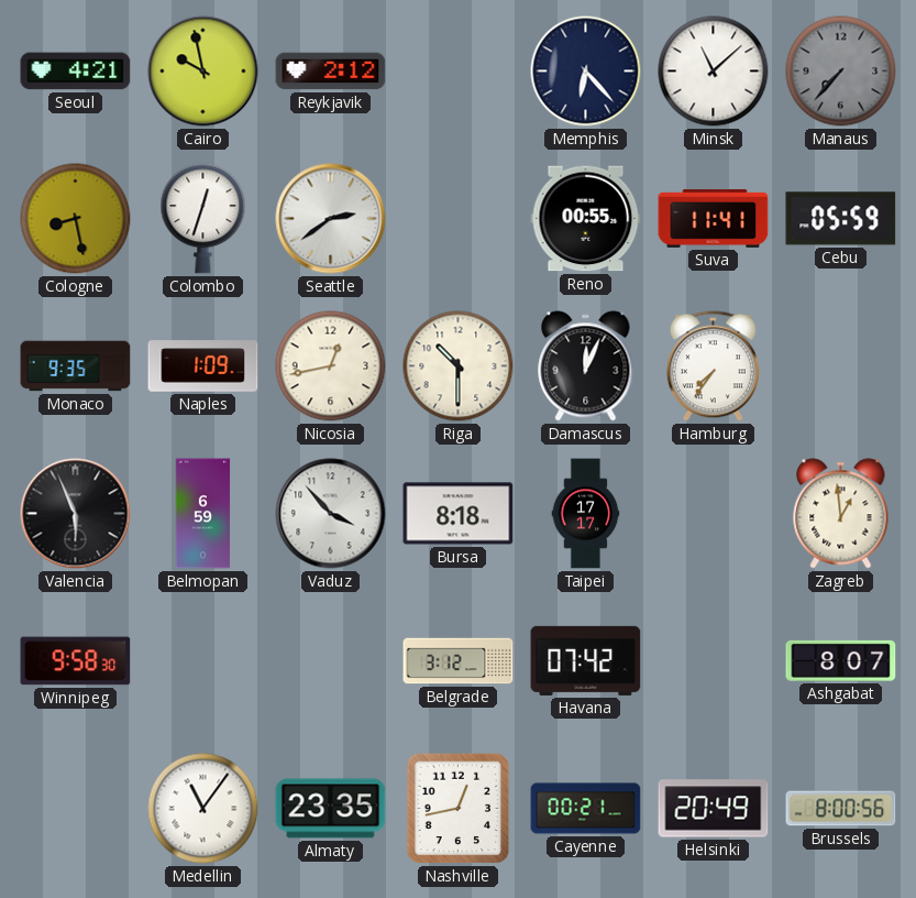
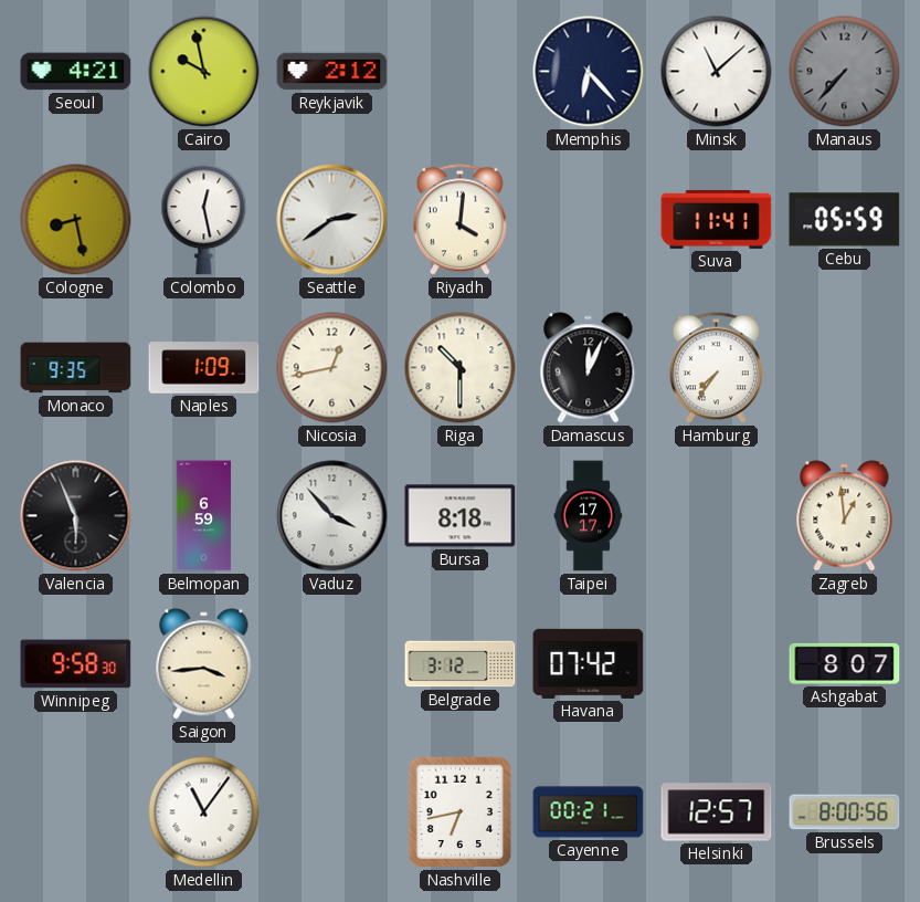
Colombo: 12:33 -> 12:28
Riyadh: none -> 4:01
Reno: 00:55 -> none
Saigon: none -> 3:44
Almaty: 23:35 -> none
Nashville: 12:43 -> 6:43
Helsinki: 20:49 -> 12:57
